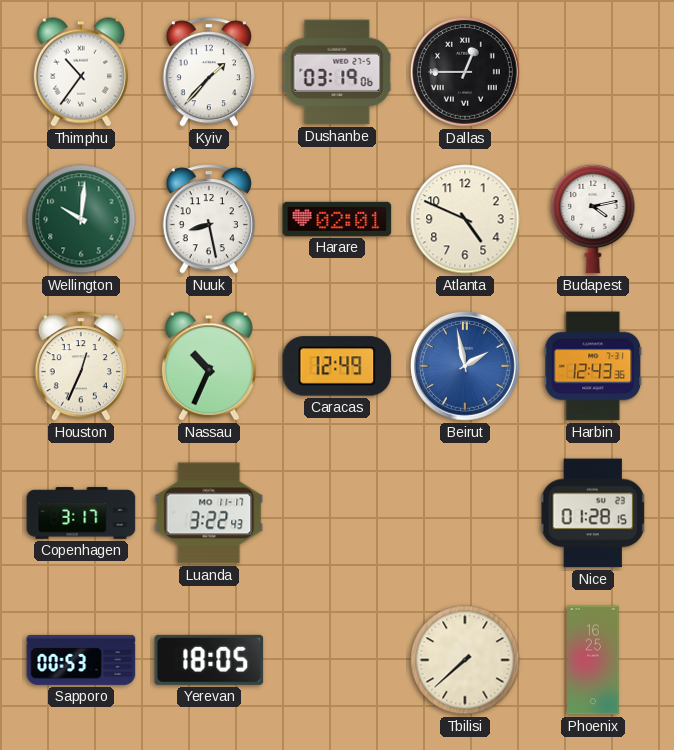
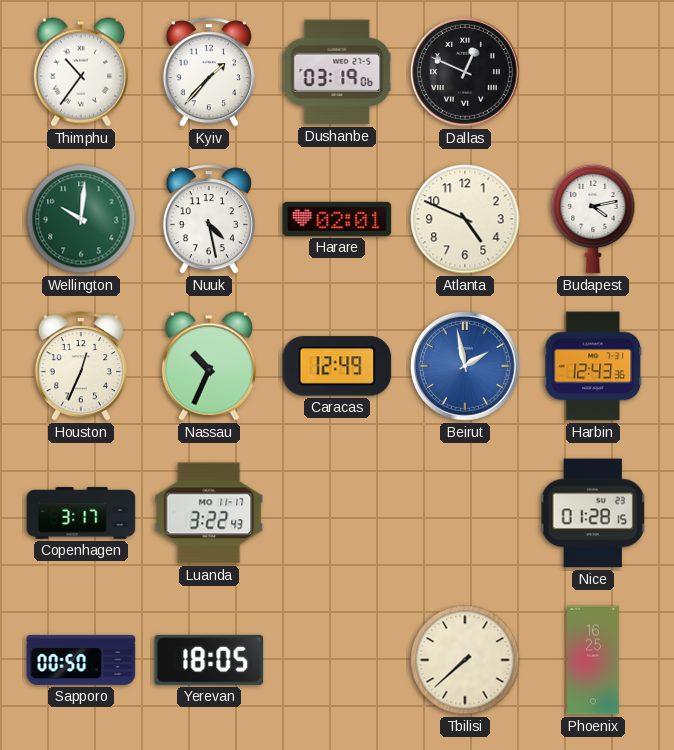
Dallas: 12:45 -> 12:49
Nuuk: 8:28 -> 4:28
Sapporo: 00:53 -> 00:50
